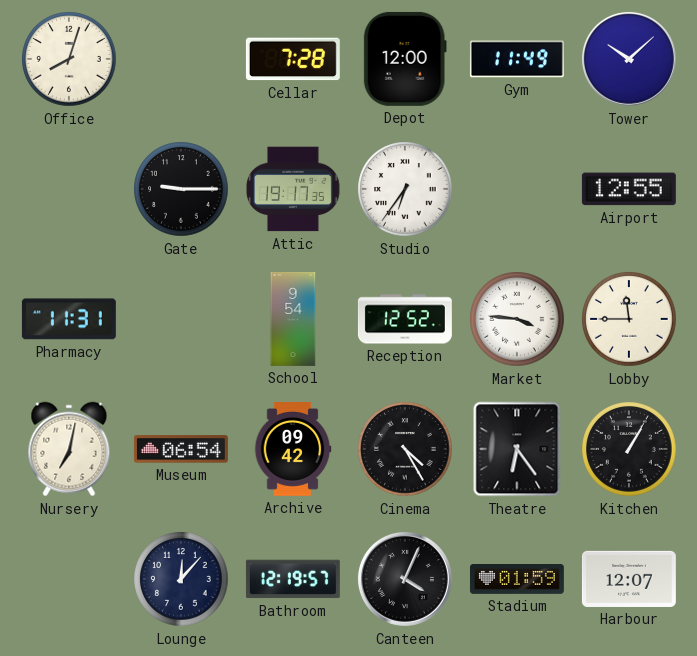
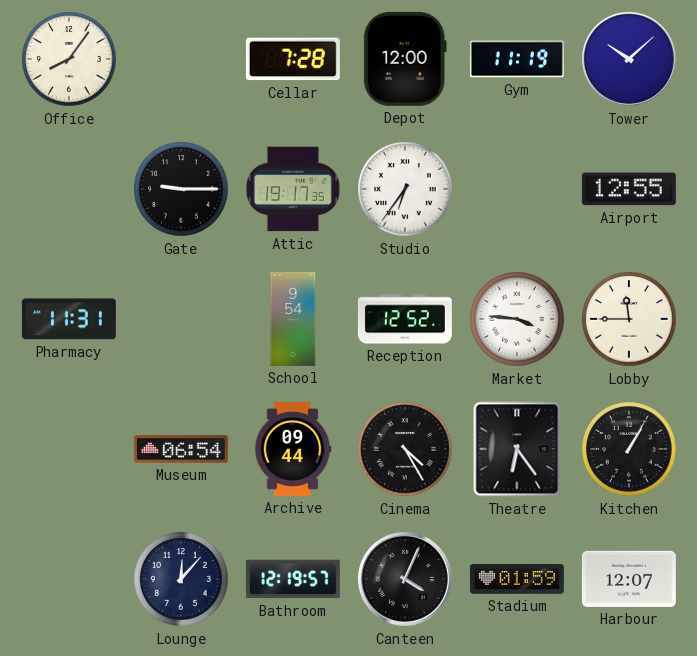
Office: 8:03 -> 8:06
Gym: 11:49 -> 11:19
Nursery: 7:02 -> none
Archive: 09:42 -> 09:44
